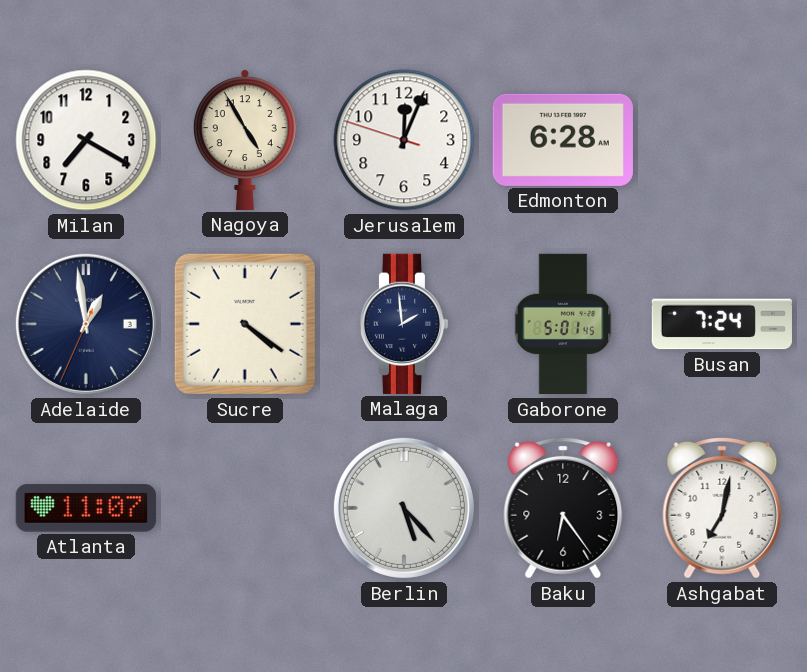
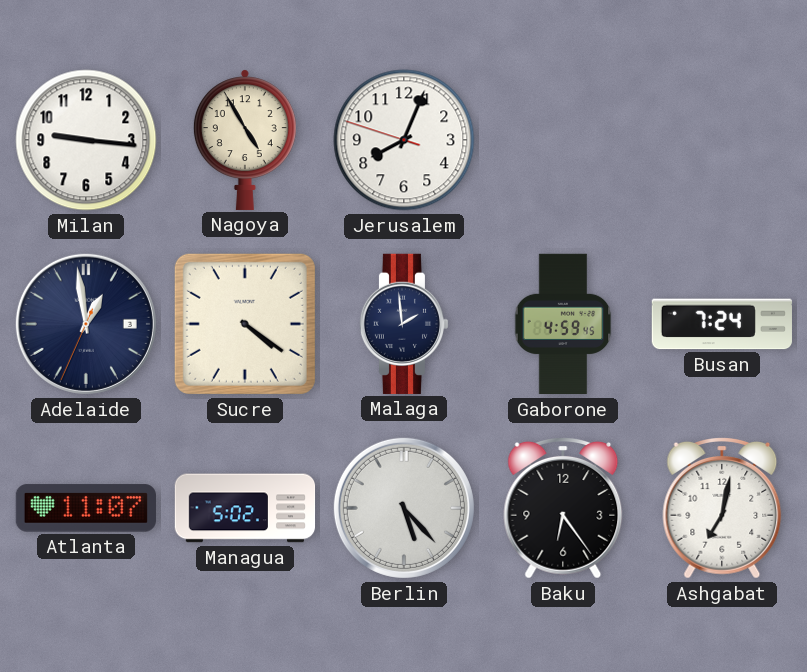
Milan: 7:20 -> 9:16
Jerusalem: 12:03 -> 8:03
Edmonton: 6:28 -> none
Gaborone: 5:01 -> 4:59
Managua: none -> 5:02
